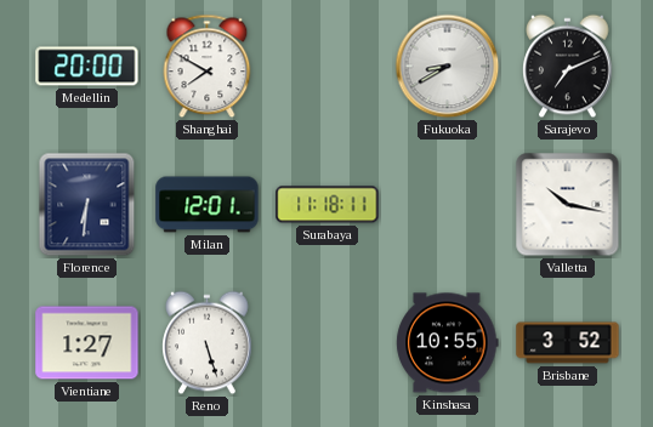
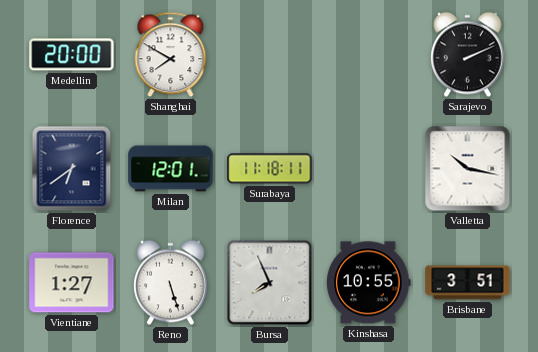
Fukuoka: 8:40 -> none
Sarajevo: 7:11 -> 2:11
Florence: 6:31 -> 6:39
Bursa: none -> 7:56
Brisbane: 3:52 -> 3:51
